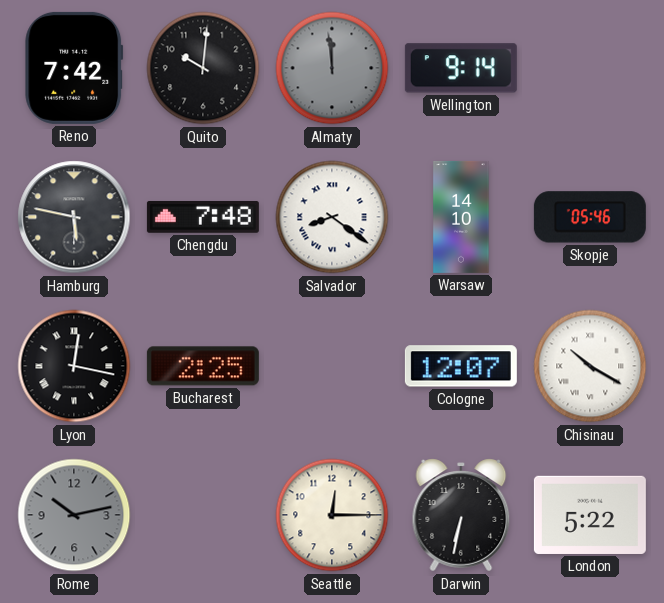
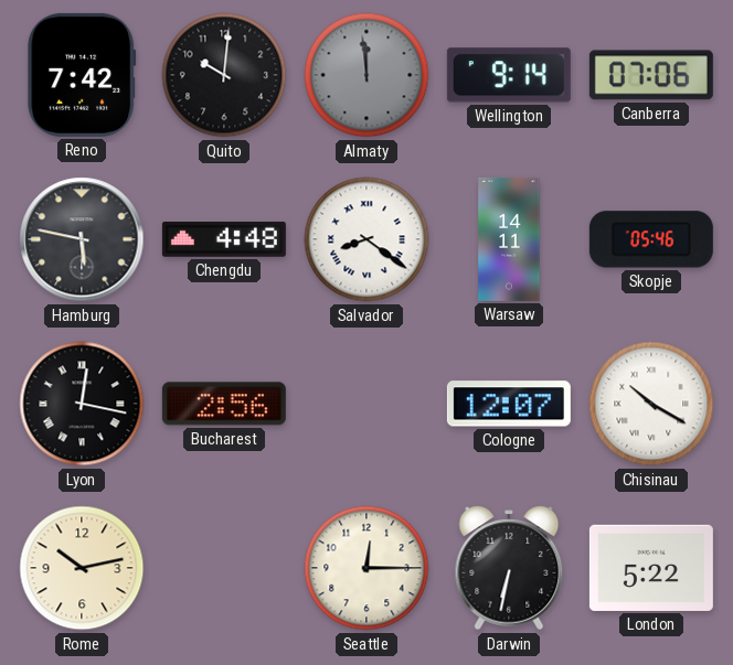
Canberra: none -> 07:06
Chengdu: 7:48 -> 4:48
Warsaw: 14:10 -> 14:11
Bucharest: 2:25 -> 2:56
Rome dial: grey -> cream
